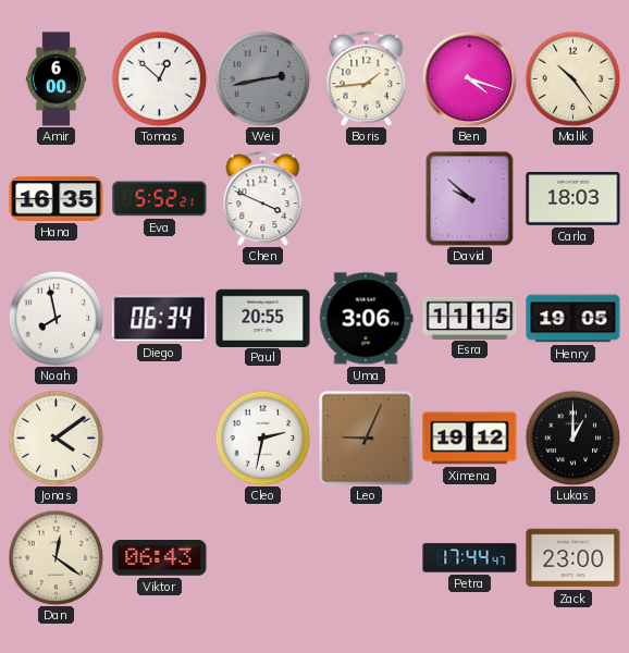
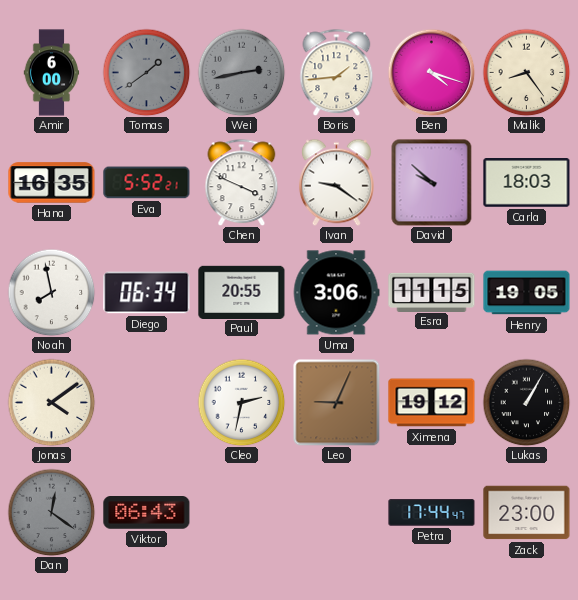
Tomas: 12:52 -> 1:39
Tomas dial: white -> grey
Malik: 10:24 -> 8:24
Ivan: none -> 9:21
Lukas: 1:00 -> 1:05
Dan dial: cream -> grey
